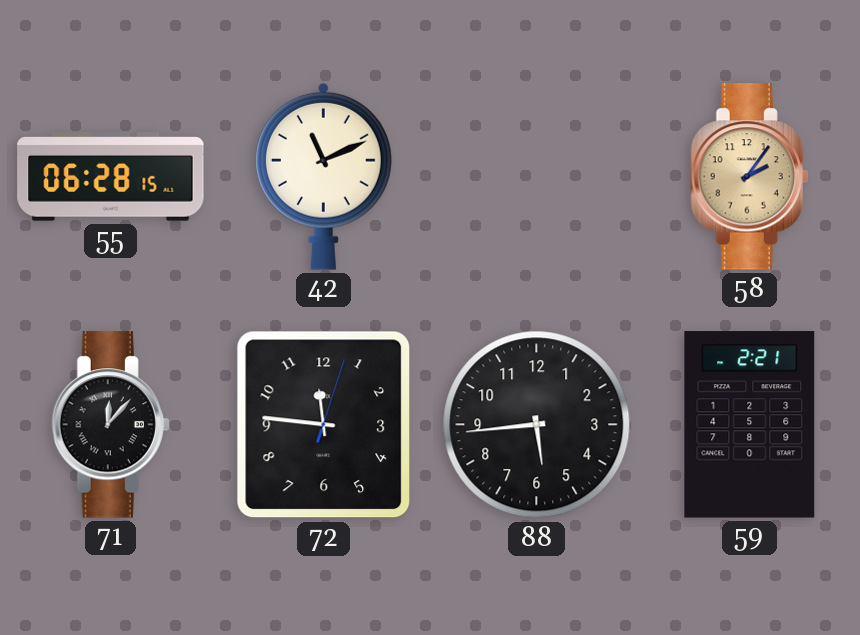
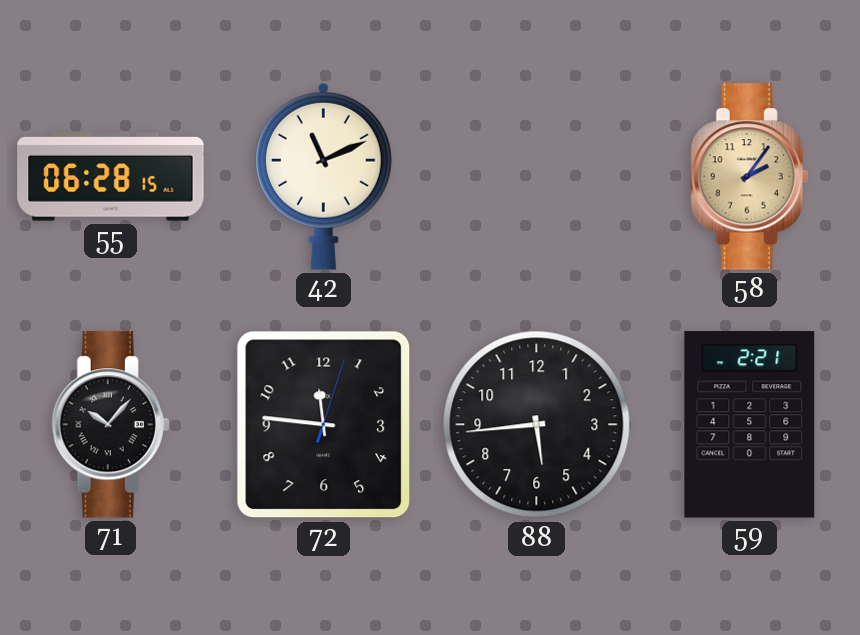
71: 12:07 -> 10:07
